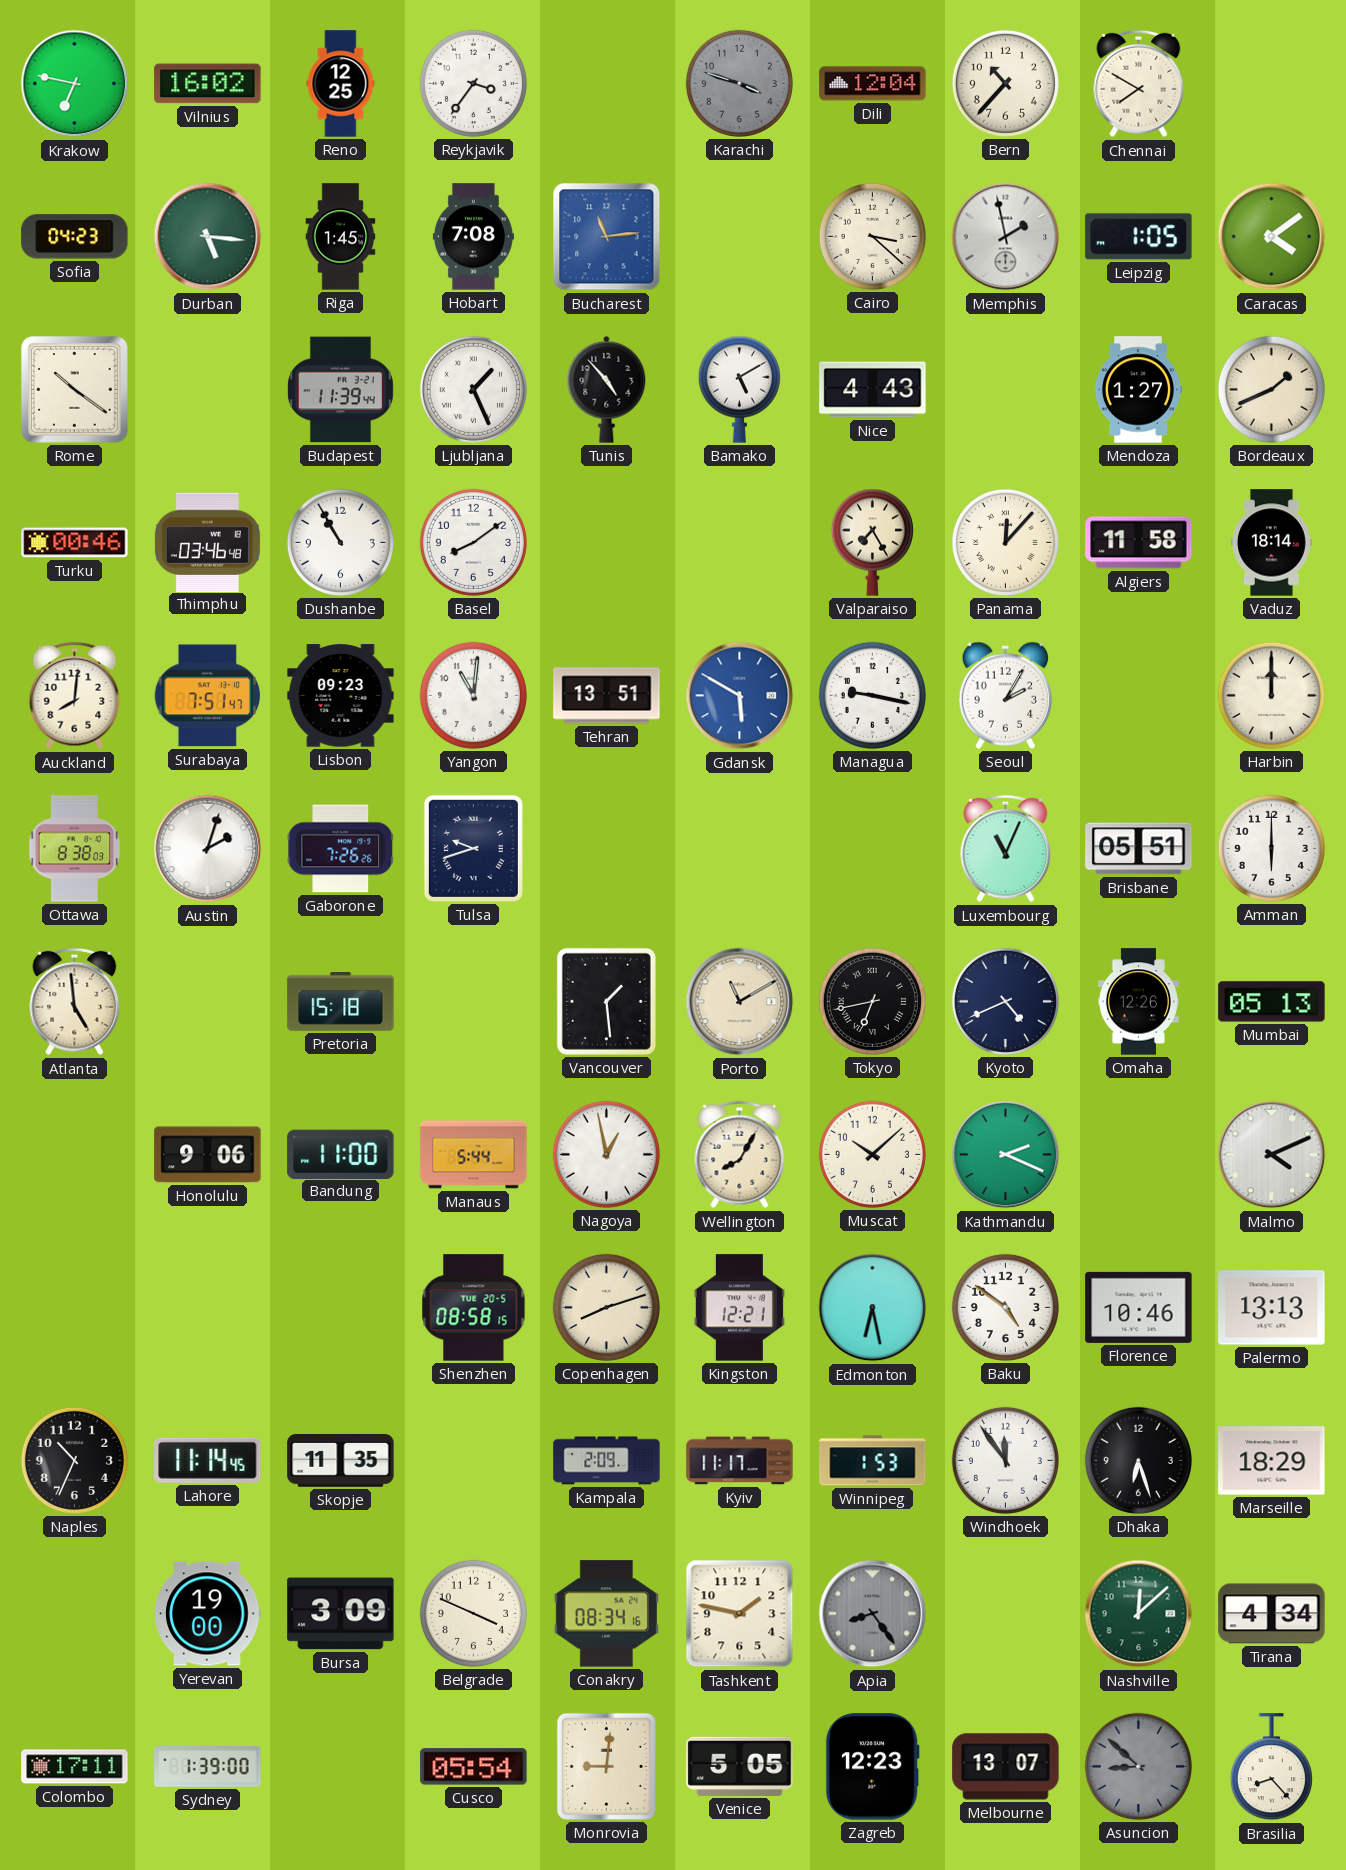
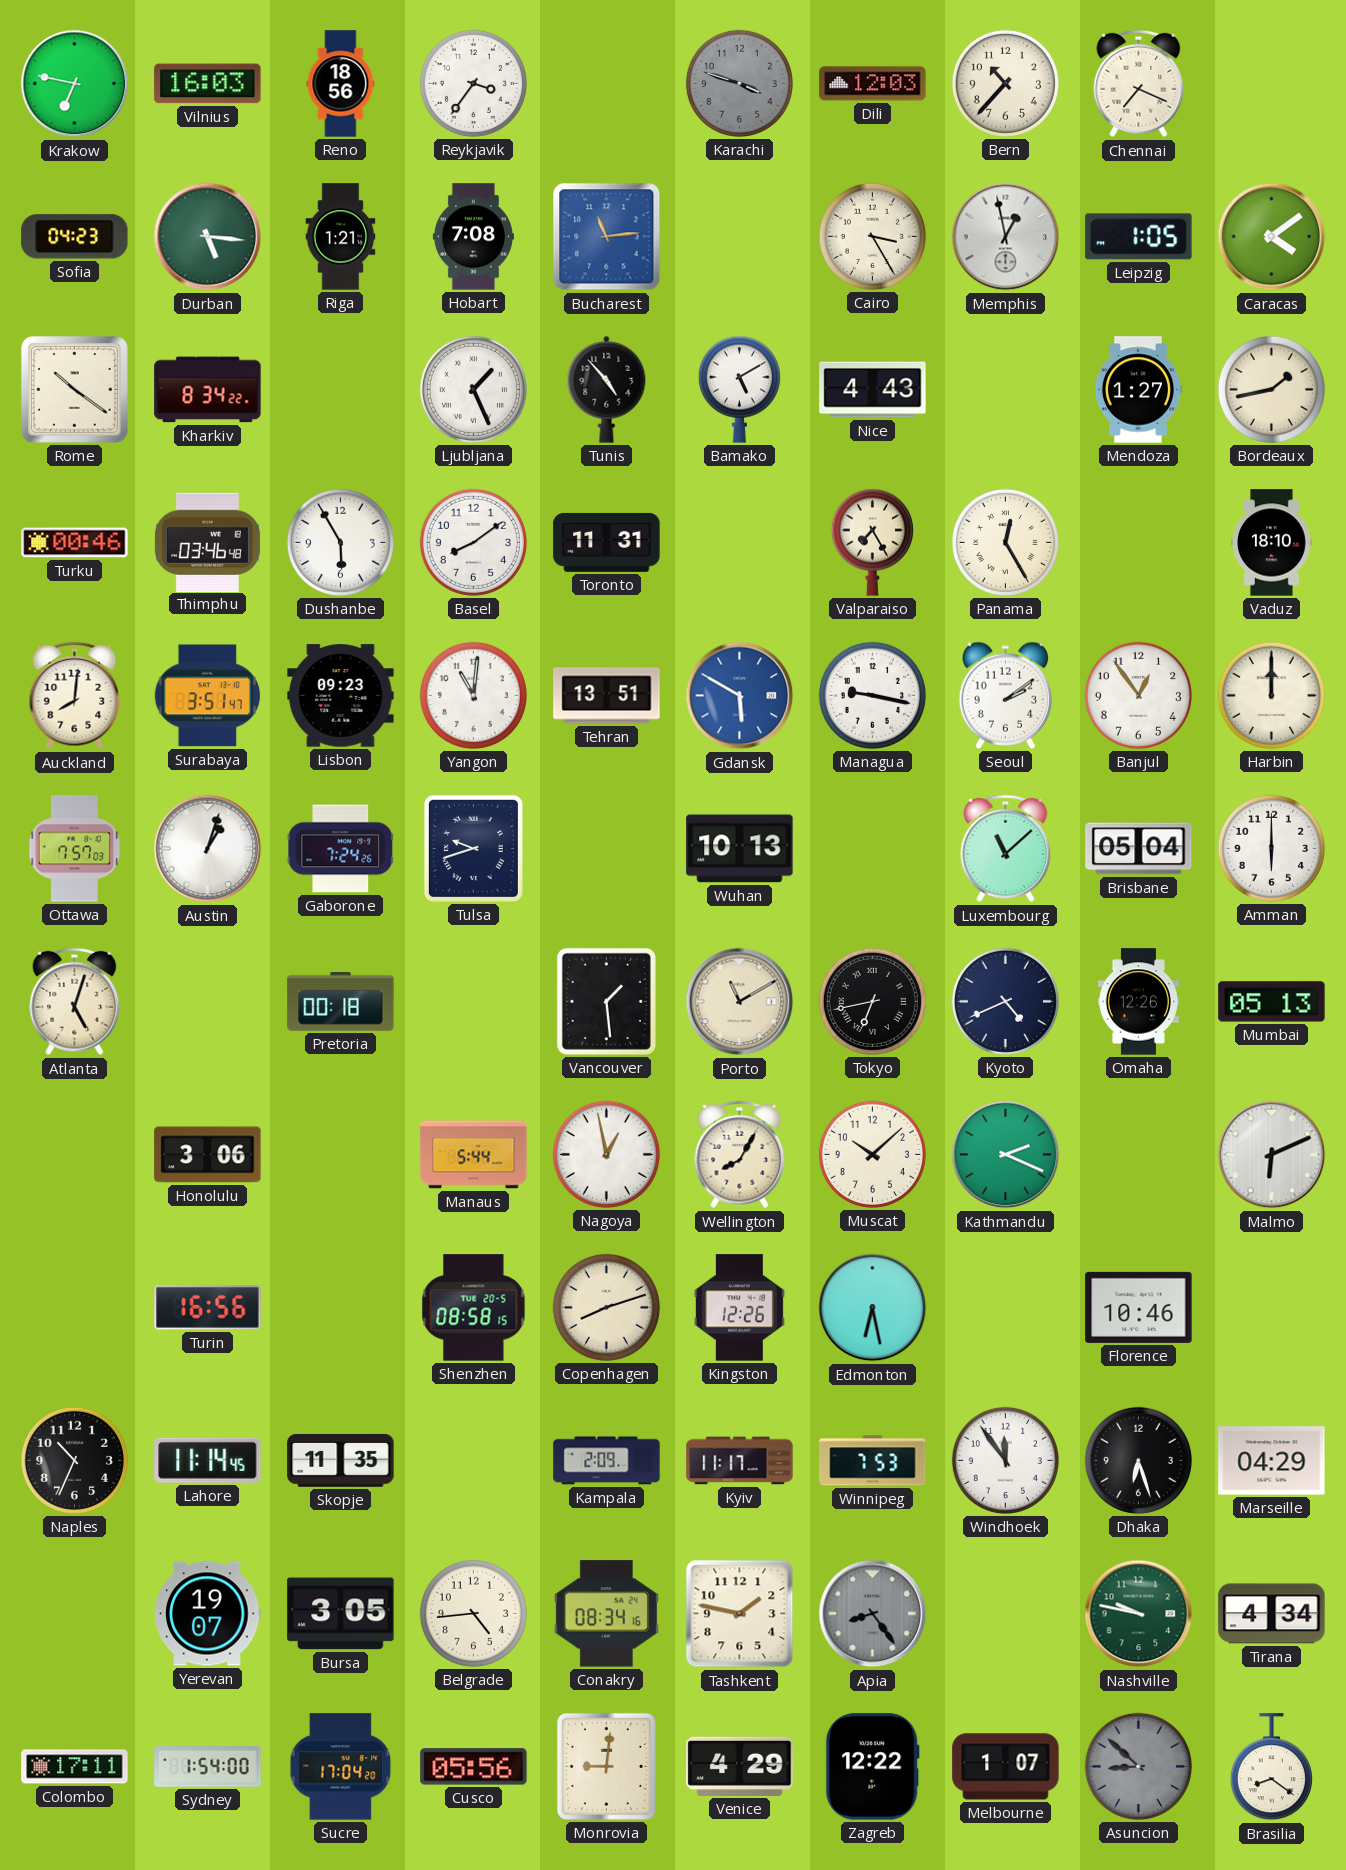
Vilnius: 16:02 -> 16:03
Reno: 12:25 -> 18:56
Dili: 12:04 -> 12:03
Chennai: 7:50 -> 7:19
Riga: 1:45 -> 1:21
Cairo: 3:22 -> 3:25
Memphis: 1:58 -> 12:58
Kharkiv: none -> 8:34
Budapest: 11:39 -> none
Bordeaux: 1:41 -> 1:43
Dushanbe: 10:55 -> 5:55
Toronto: none -> 11:31
Panama: 12:07 -> 12:25
Algiers: 11:58 -> none
Vaduz: 18:14 -> 18:10
Surabaya: 7:51 -> 3:51
Seoul: 2:05 -> 2:09
Banjul: none -> 12:54
Ottawa: 8:38 -> 7:57
Austin: 2:03 -> 1:03
Gaborone: 7:26 -> 7:24
Wuhan: none -> 10:13
Luxembourg: 11:04 -> 11:08
Brisbane: 05:51 -> 05:04
Atlanta: 4:59 -> 5:03
Pretoria: 15:18 -> 00:18
Honolulu: 9:06 -> 3:06
Bandung: 11:00 -> none
Malmo: 4:11 -> 6:11
Turin: none -> 16:56
Kingston: 12:21 -> 12:26
Baku: 4:51 -> none
Palermo: 13:13 -> none
Winnipeg: 1:53 -> 7:53
Marseille: 18:29 -> 04:29
Yerevan: 19:00 -> 19:07
Bursa: 3:09 -> 3:05
Belgrade: 3:49 -> 4:44
Nashville: 12:08 -> 9:47
Sydney: 1:39 -> 1:54
Sucre: none -> 17:04
Cusco: 05:54 -> 05:56
Venice: 5:05 -> 4:29
Zagreb: 12:23 -> 12:22
Melbourne: 13:07 -> 1:07
Brasilia: 8:23 -> 8:21
